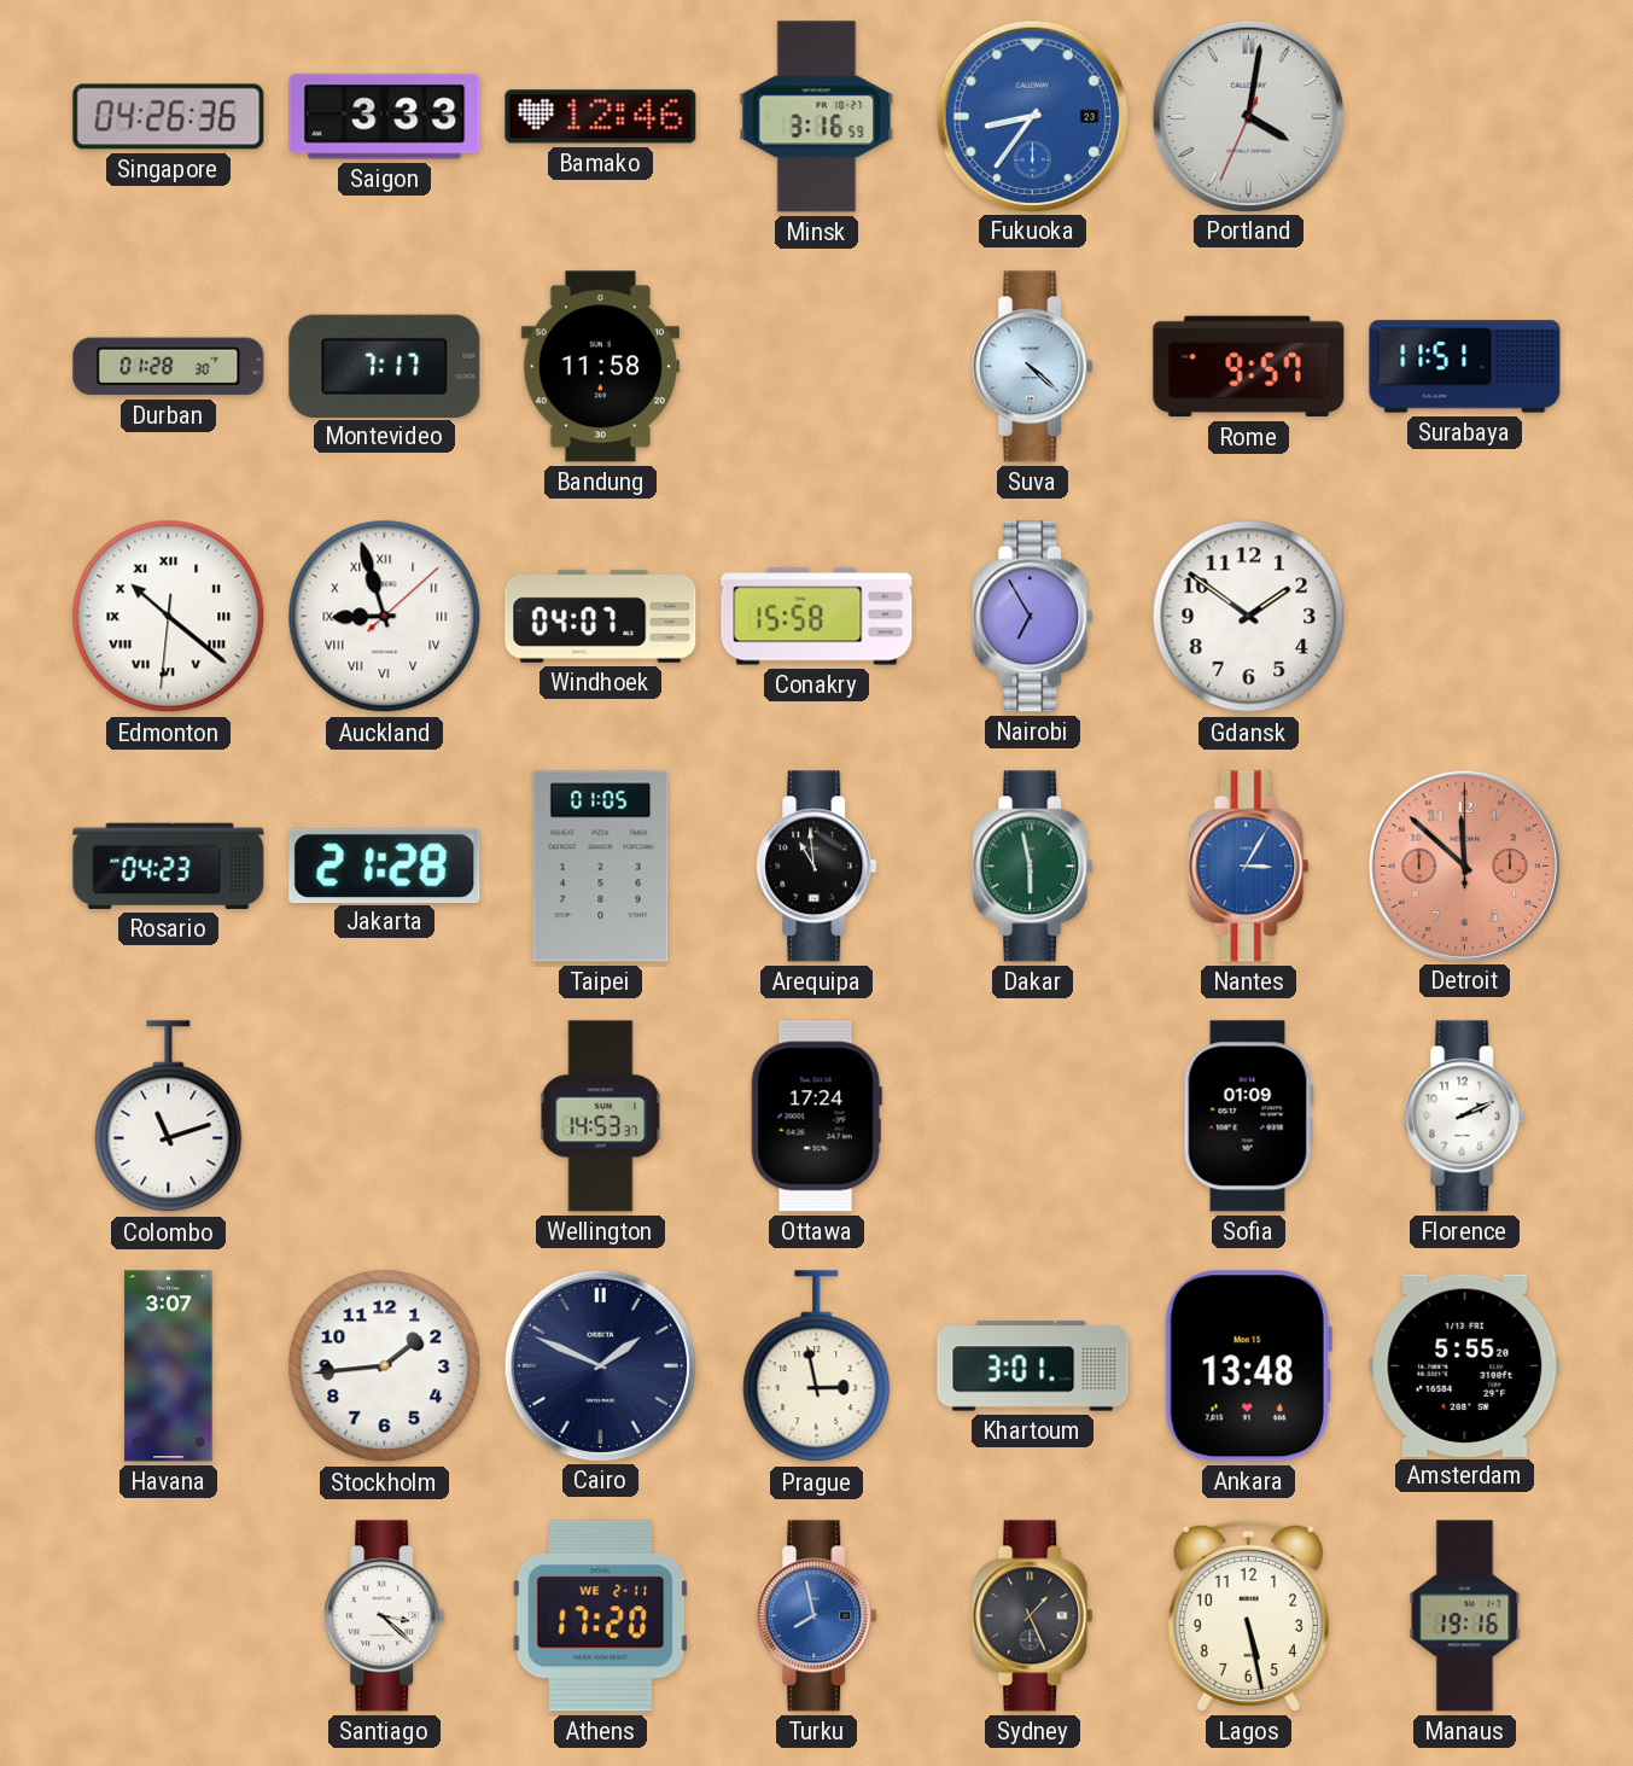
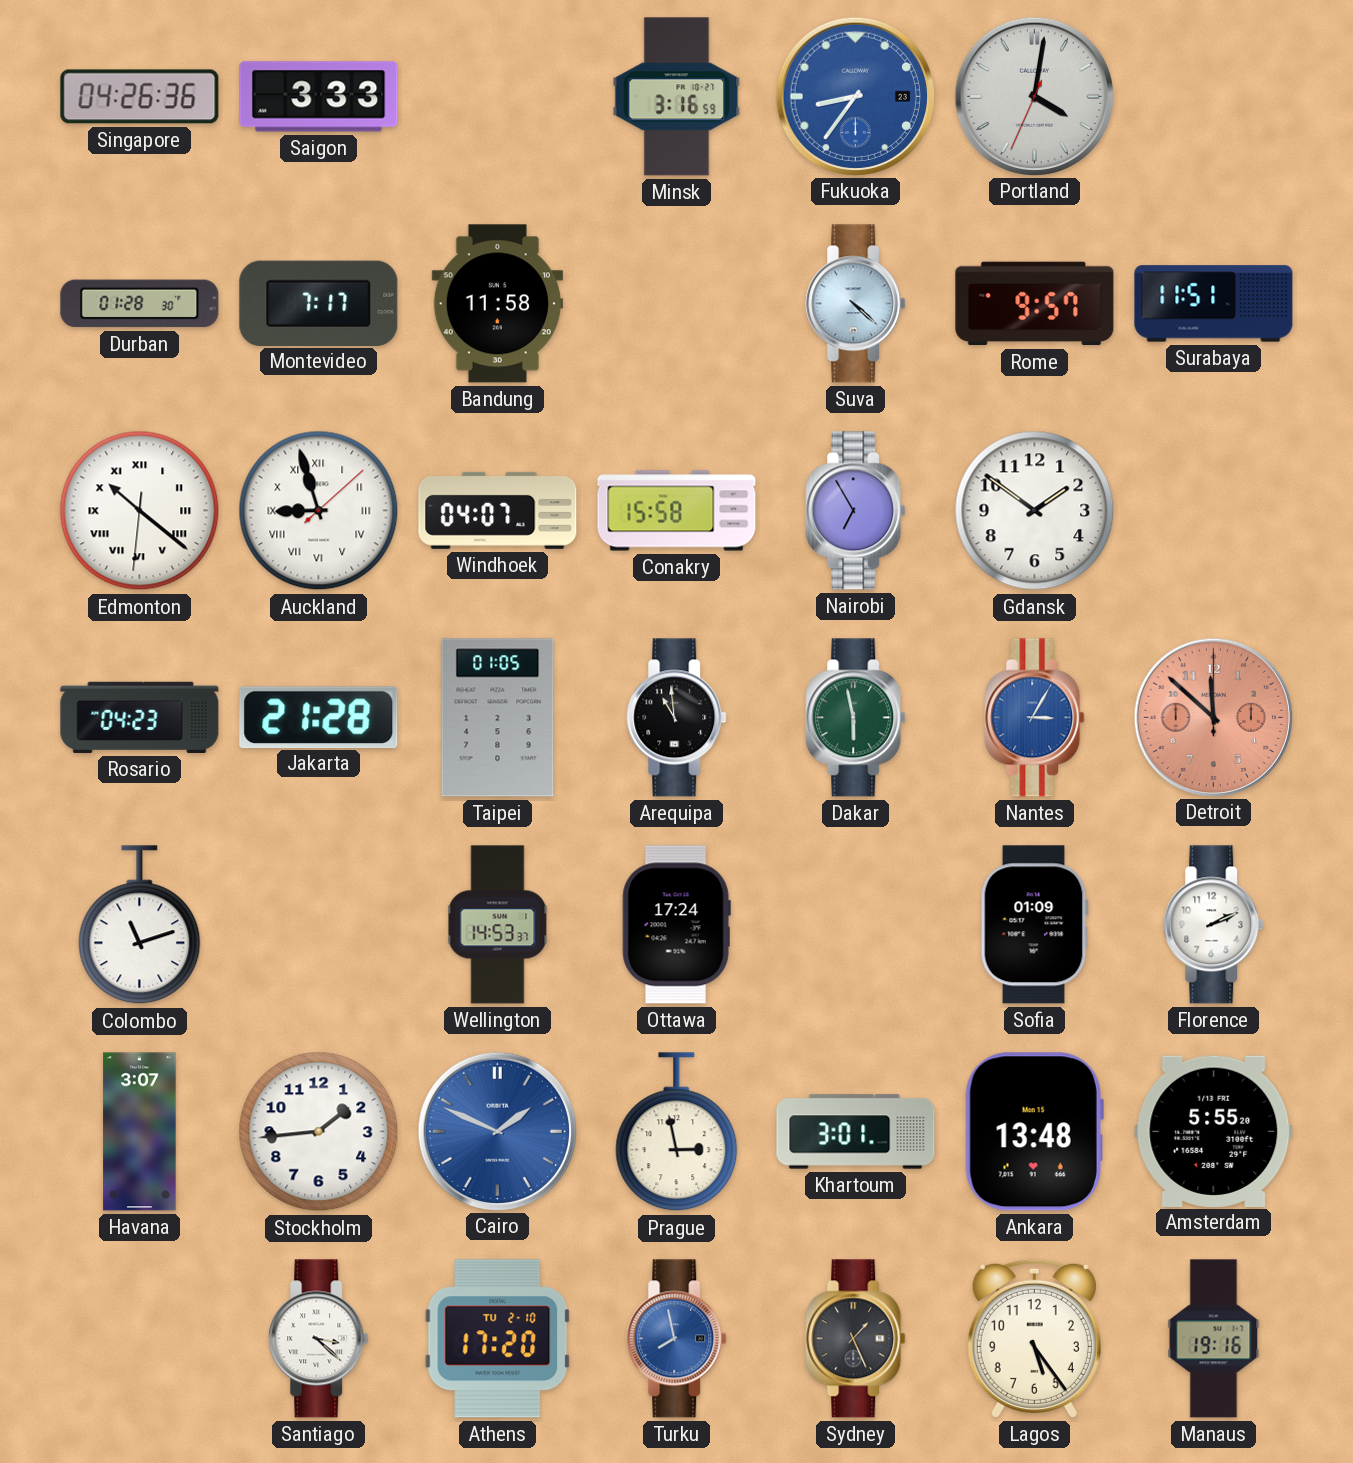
Bamako: 12:46 -> none
Cairo dial: navy -> blue
Athens date: WE 2-11 -> TU 2-10
Lagos: 5:28 -> 5:24
